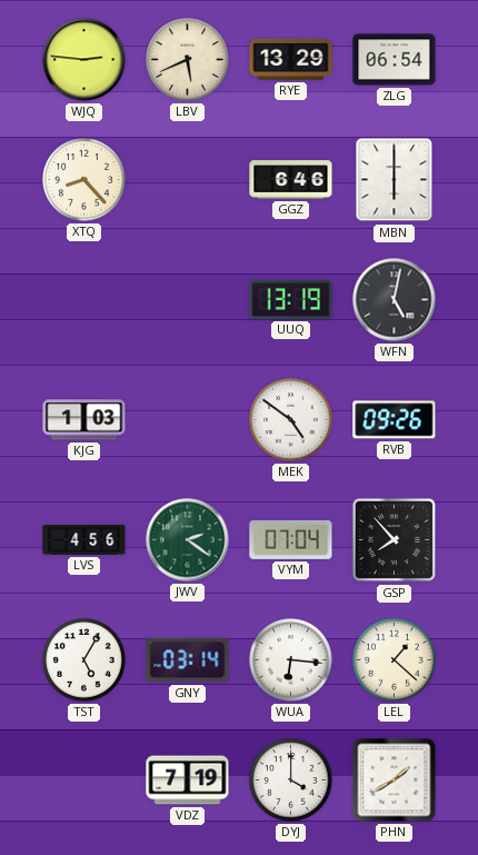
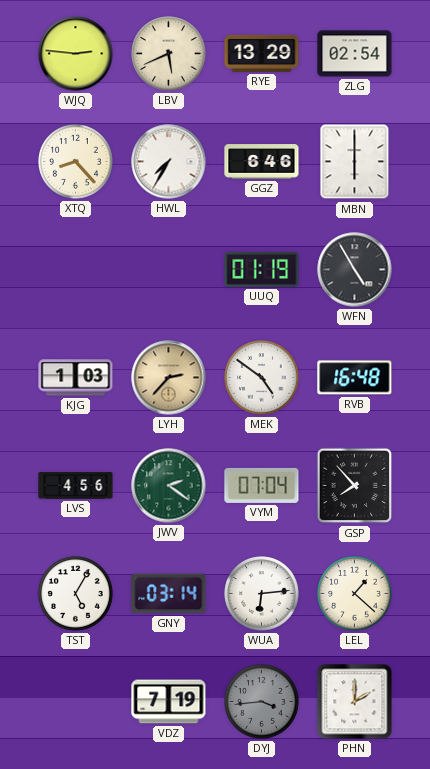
ZLG: 06:54 -> 02:54
HWL: none -> 7:35
UUQ: 13:19 -> 01:19
WFN: 5:02 -> 4:55
LYH: none -> 2:37
RVB: 09:26 -> 16:48
WUA: 6:16 -> 6:14
DYJ: 4:00 -> 3:44
DYJ dial: white -> grey
PHN: 1:40 -> 2:00
